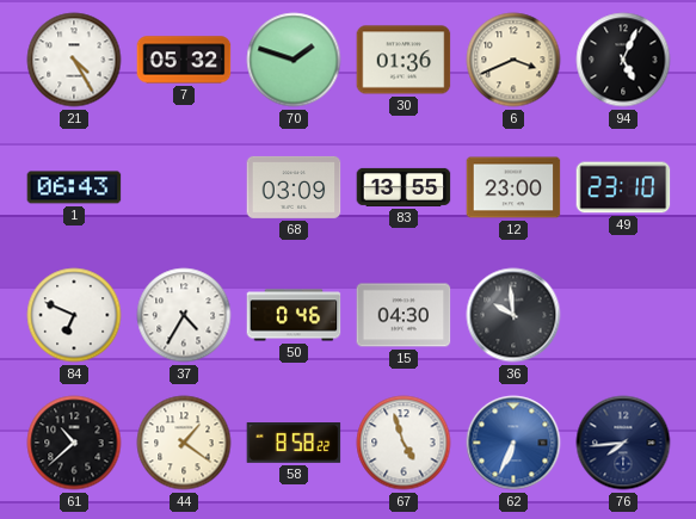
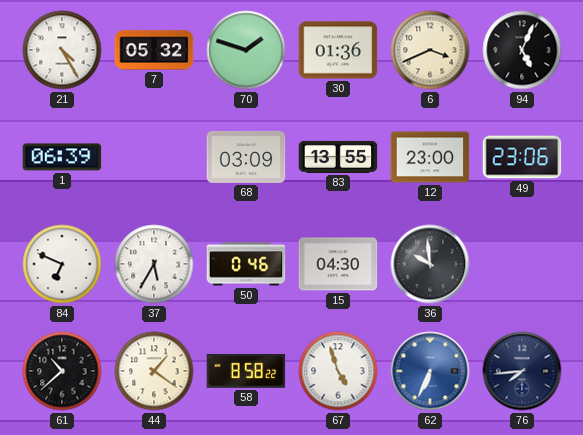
1: 06:43 -> 06:39
49: 23:10 -> 23:06
37: 4:35 -> 5:35
